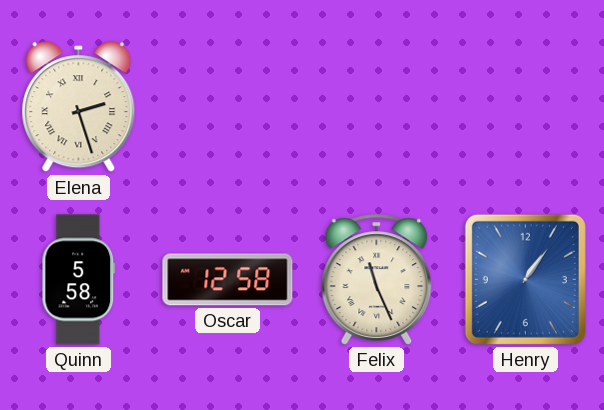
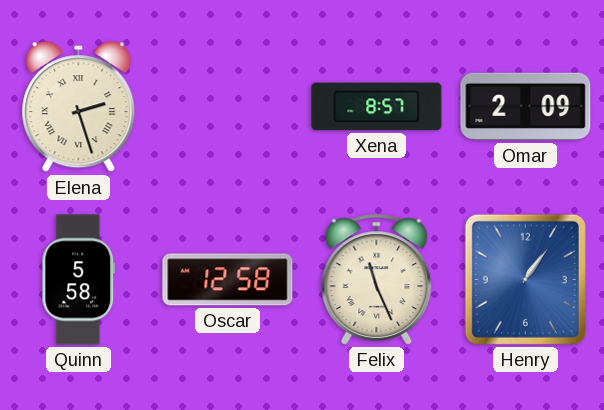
Xena: none -> 8:57
Omar: none -> 2:09
